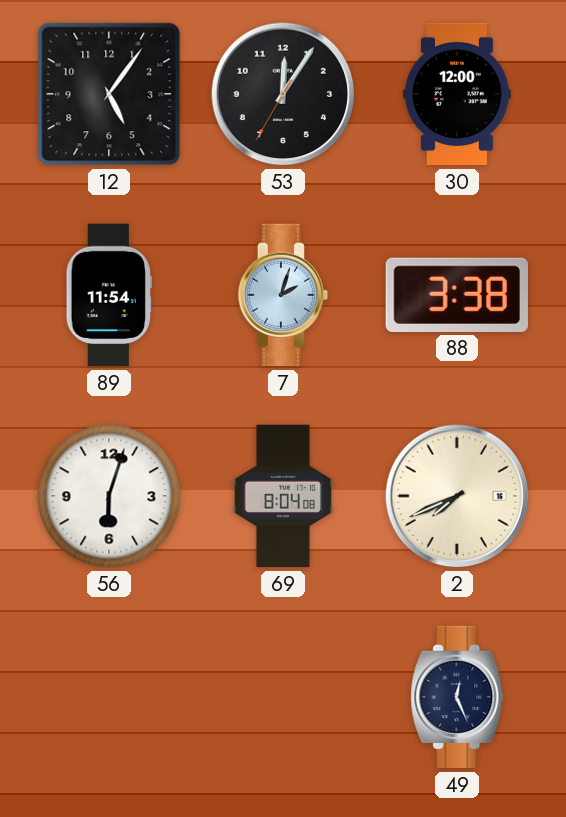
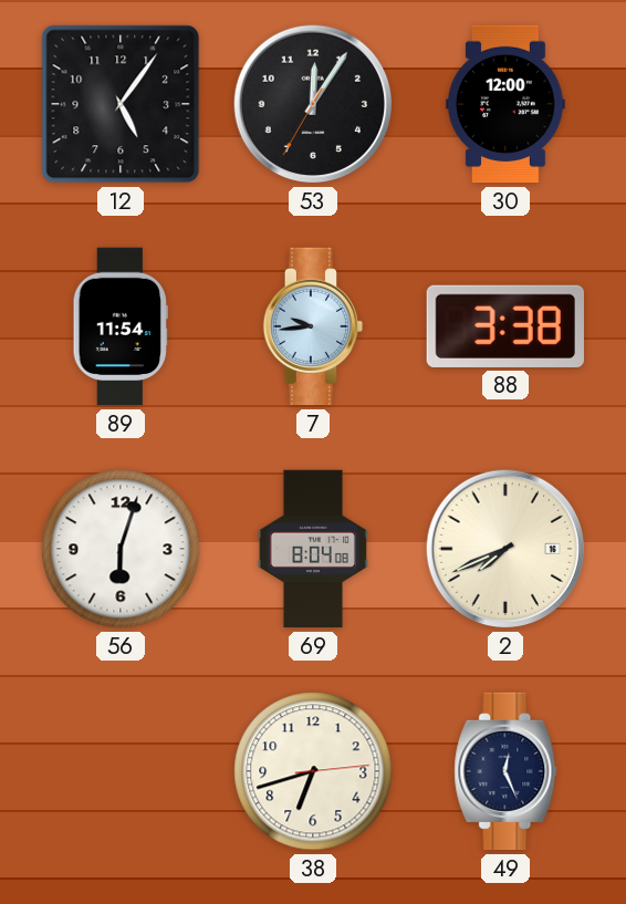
7: 2:03 -> 9:44
38: none -> 6:42
